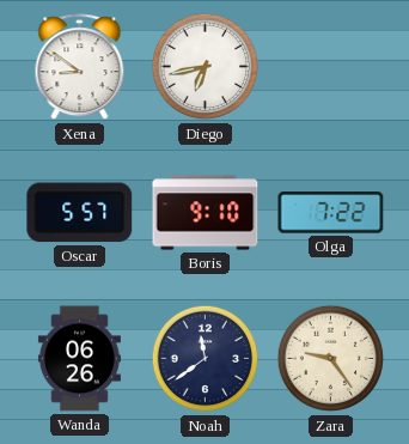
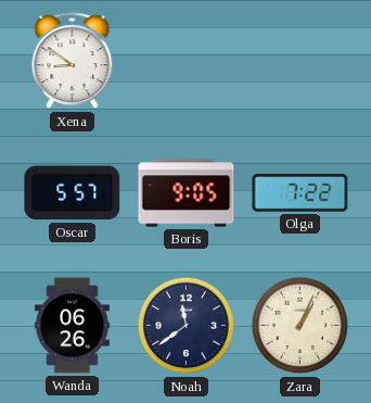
Diego: 6:43 -> none
Boris: 9:10 -> 9:05
Zara: 9:24 -> 1:04
